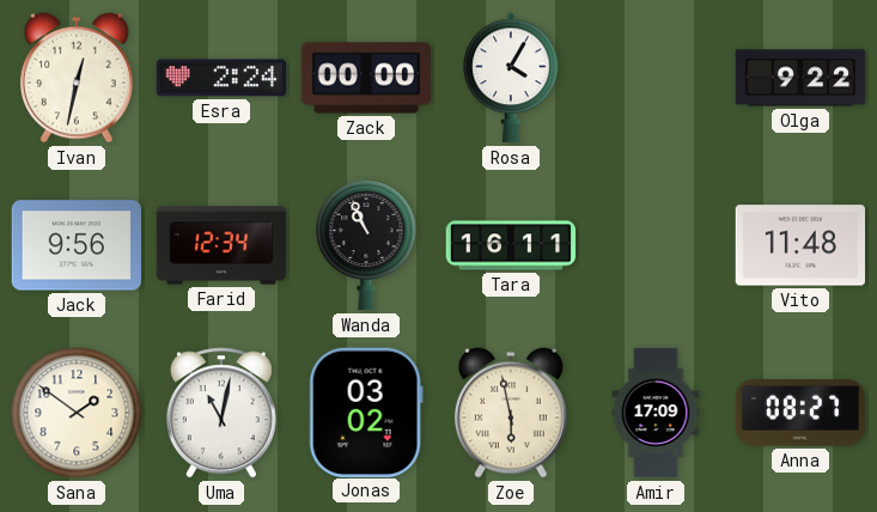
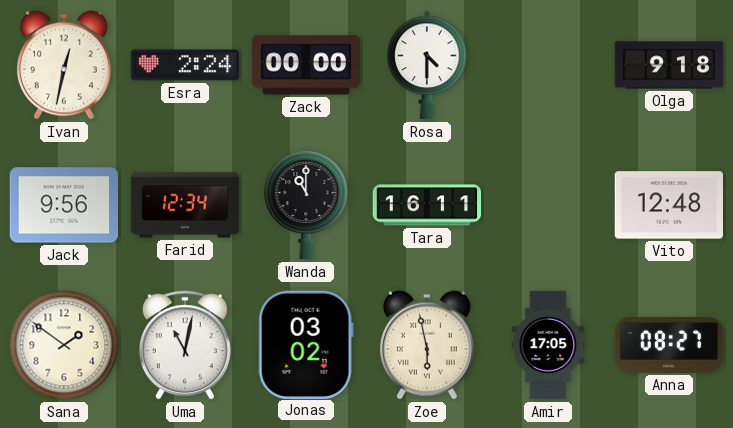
Rosa: 4:05 -> 4:30
Olga: 9:22 -> 9:18
Wanda: 10:56 -> 11:00
Vito: 11:48 -> 12:48
Amir: 17:09 -> 17:05
